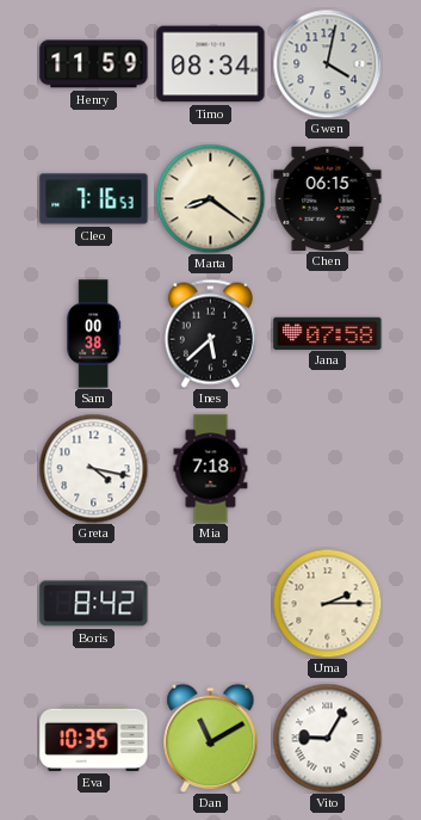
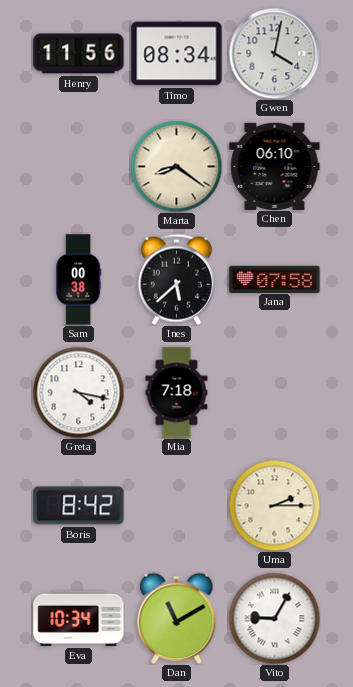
Henry: 11:59 -> 11:56
Cleo: 7:16 -> none
Chen: 06:15 -> 06:10
Eva: 10:35 -> 10:34
